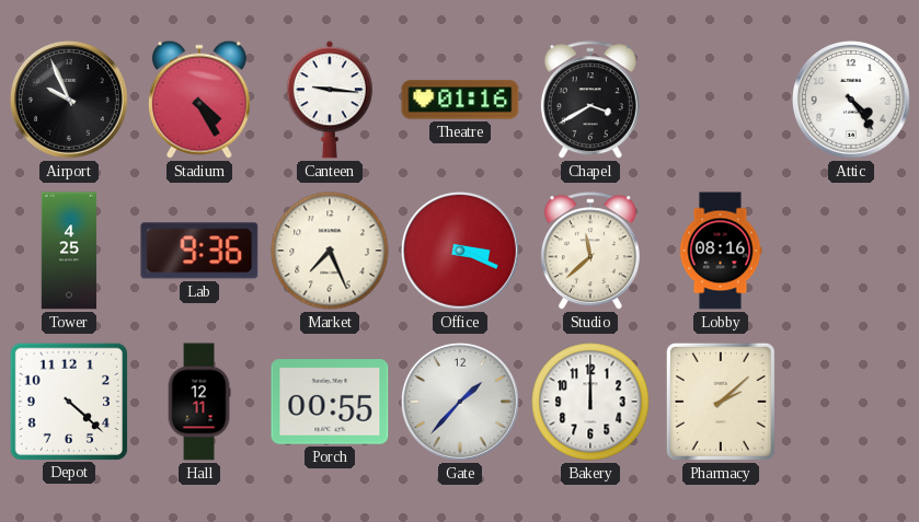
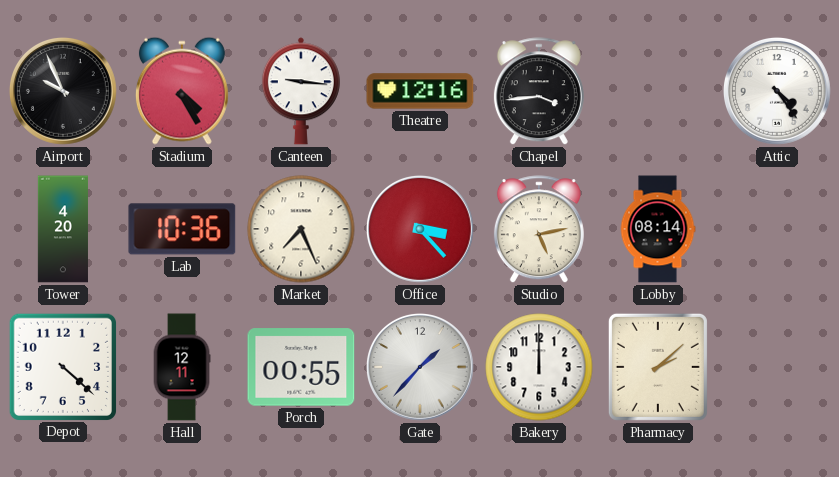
Theatre: 01:16 -> 12:16
Chapel: 3:40 -> 3:44
Tower: 4:25 -> 4:20
Lab: 9:36 -> 10:36
Office: 3:19 -> 3:23
Studio: 11:38 -> 5:13
Lobby: 08:16 -> 08:14
